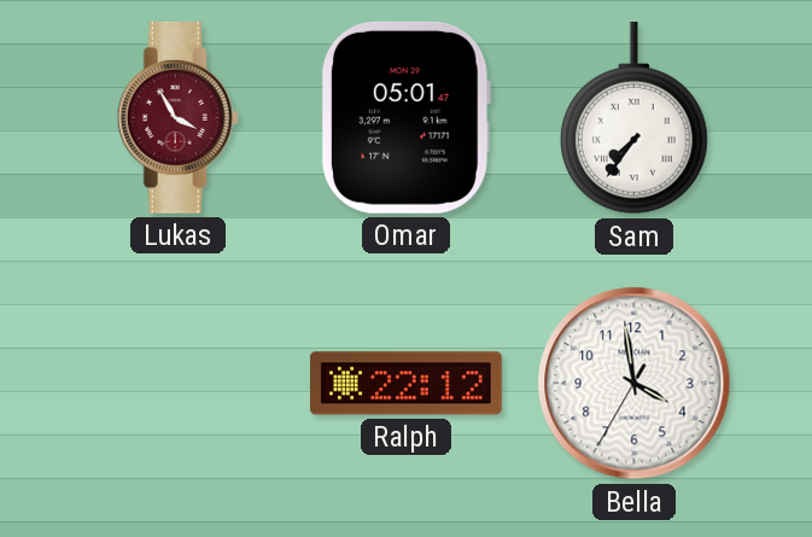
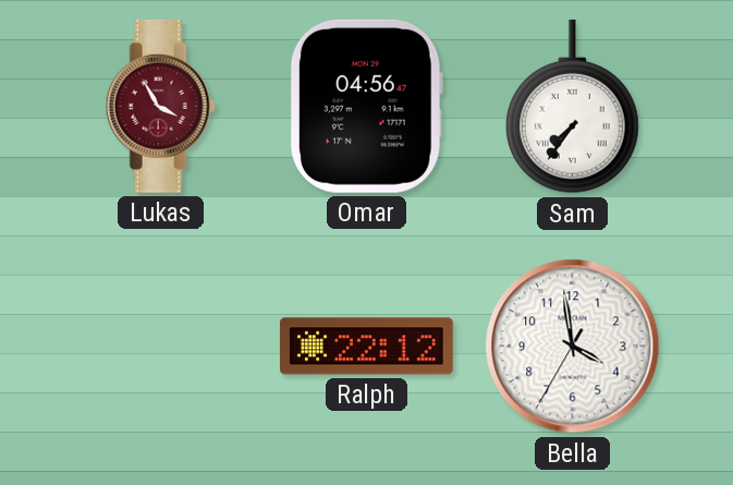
Omar: 05:01 -> 04:56
